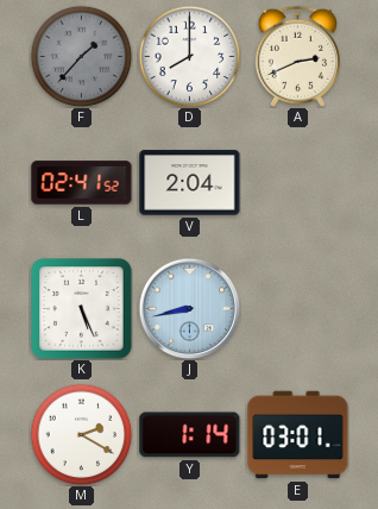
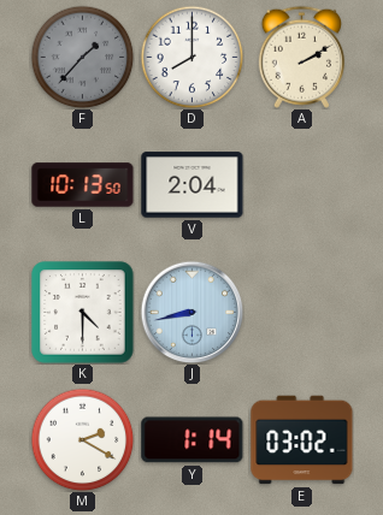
A: 2:41 -> 2:10
L: 02:41 -> 10:13
K: 5:26 -> 4:30
E: 03:01 -> 03:02
